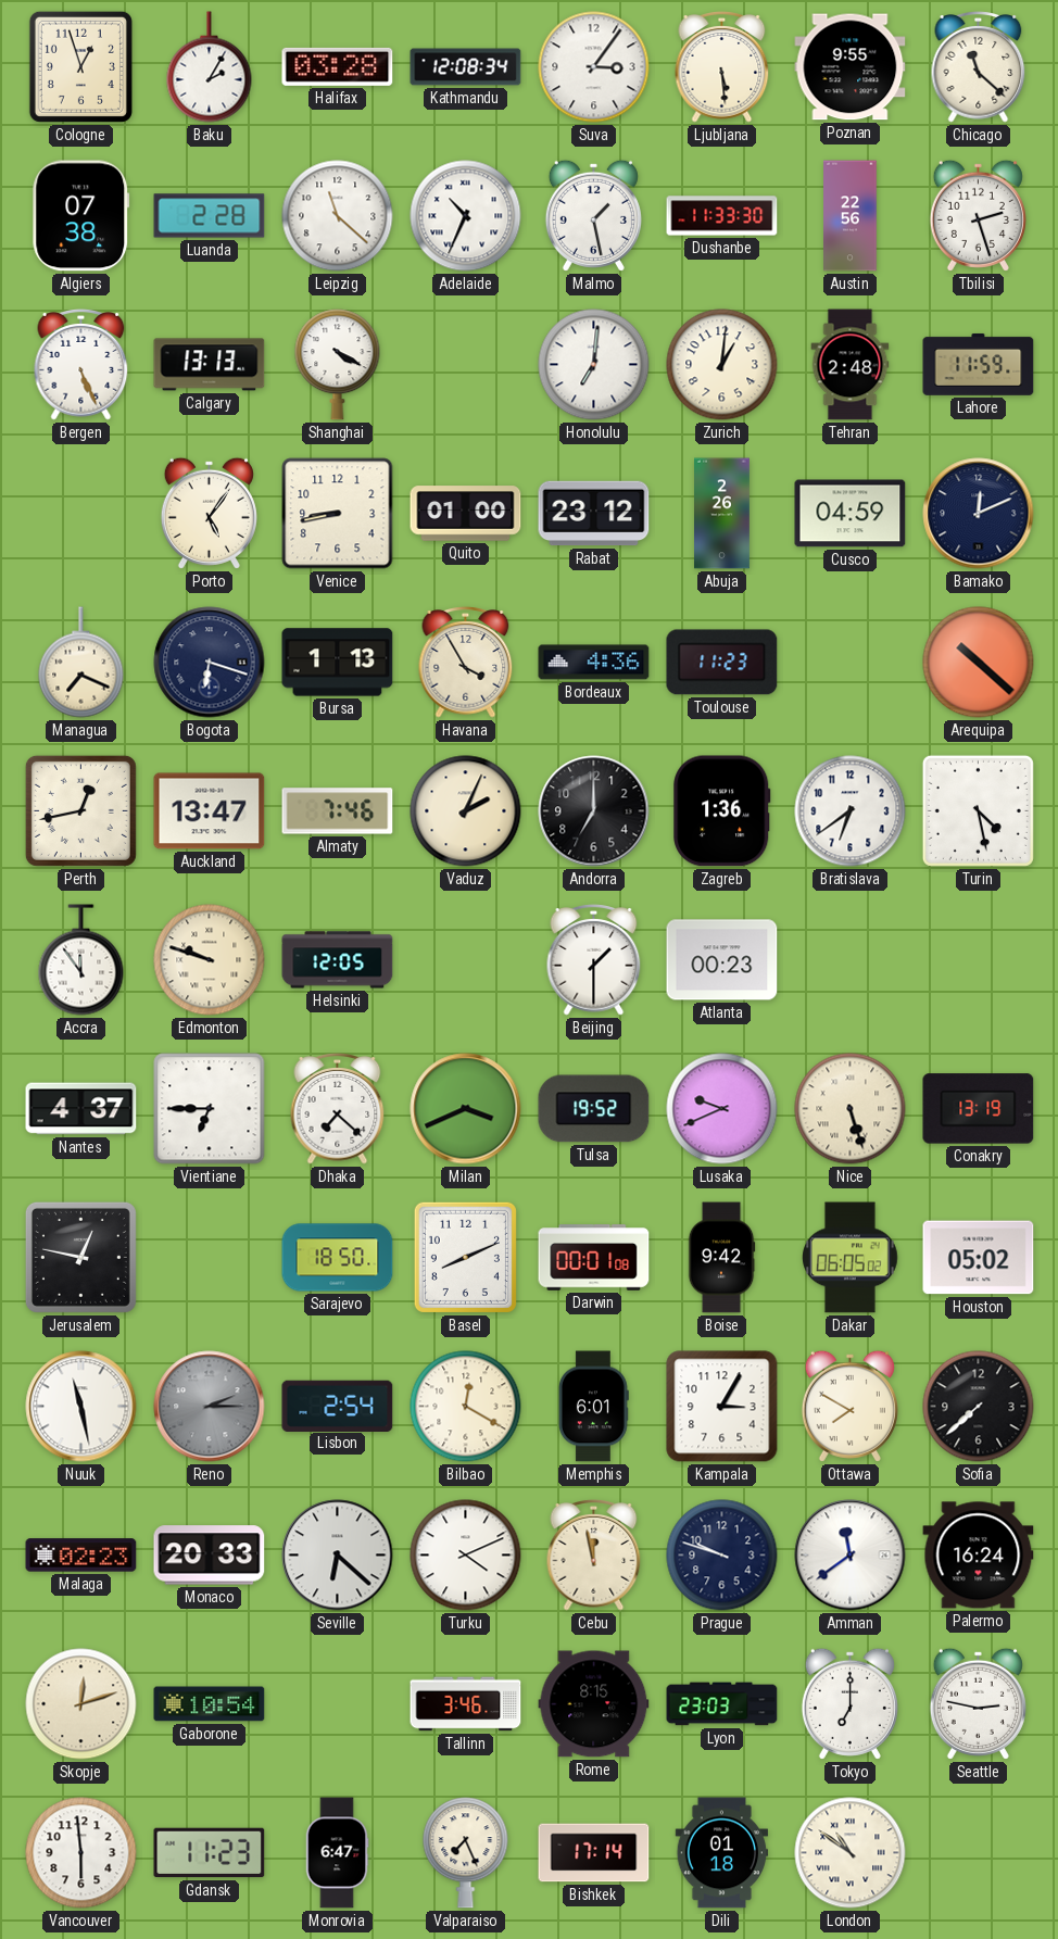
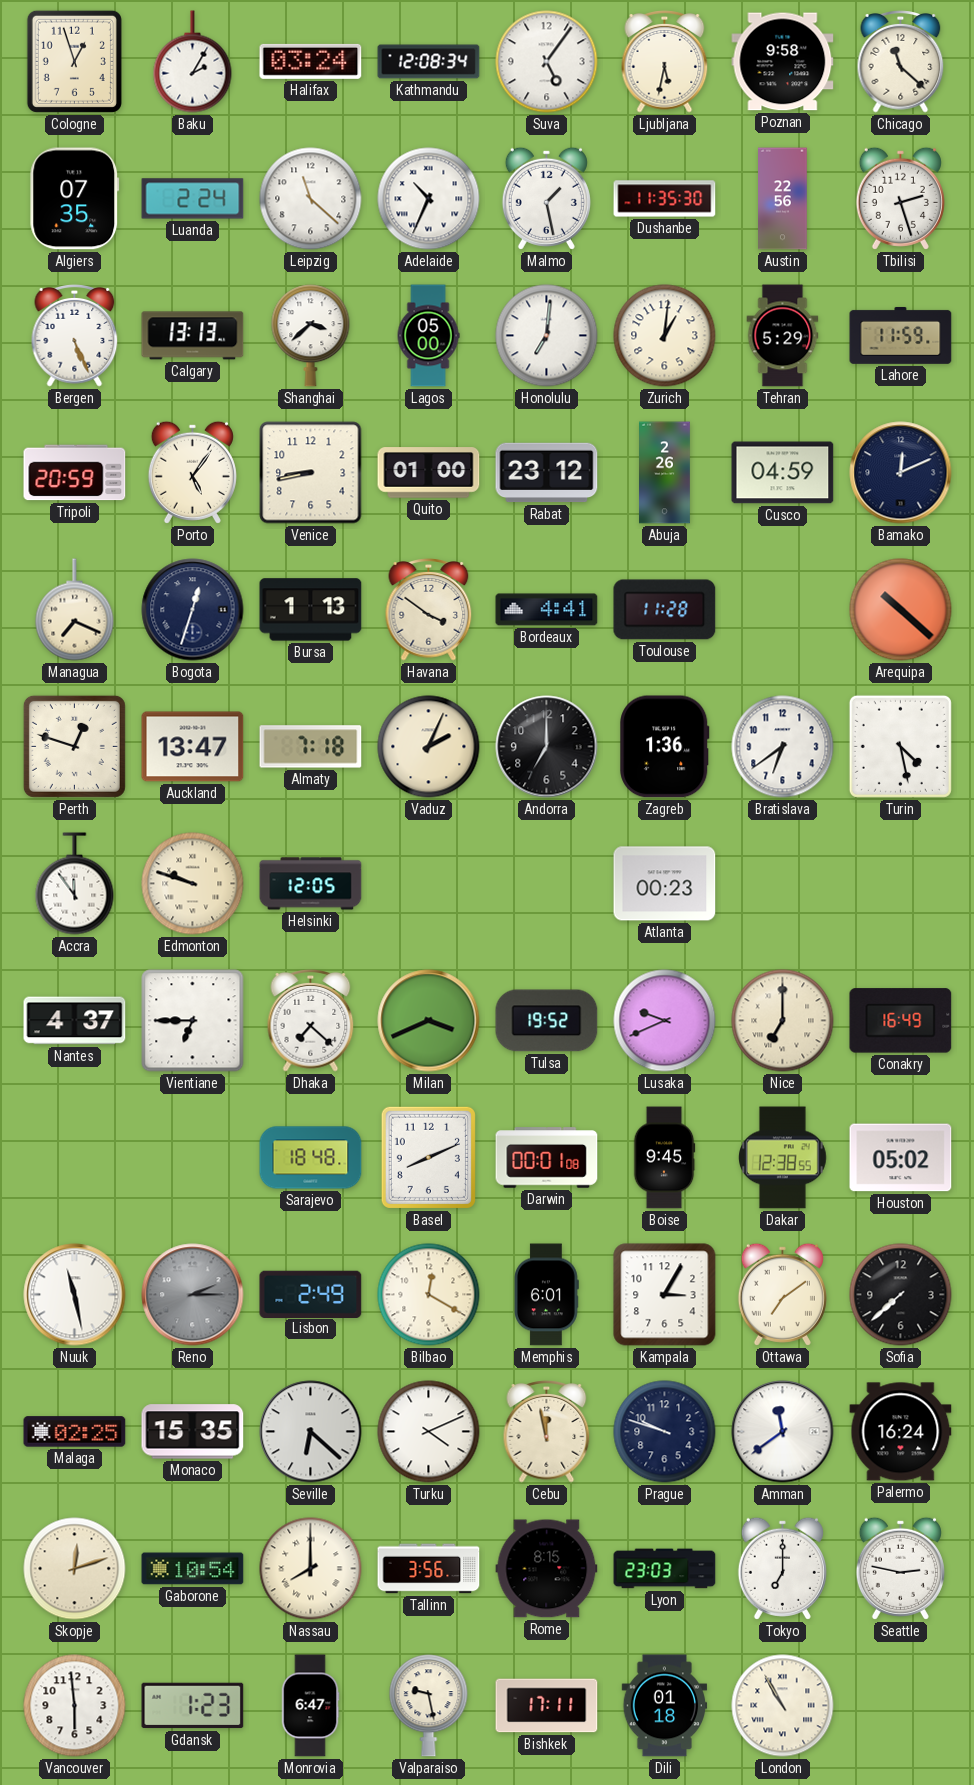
Halifax: 03:28 -> 03:24
Suva: 3:06 -> 5:06
Ljubljana: 5:29 -> 5:32
Poznan: 9:55 -> 9:58
Algiers: 07:38 -> 07:35
Luanda: 2:28 -> 2:24
Dushanbe: 11:33 -> 11:35
Shanghai: 4:20 -> 3:38
Lagos: none -> 05:00
Tehran: 2:48 -> 5:29
Tripoli: none -> 20:59
Bogota: 6:18 -> 12:33
Havana: 3:55 -> 3:51
Bordeaux: 4:36 -> 4:41
Toulouse: 11:23 -> 11:28
Perth: 12:43 -> 12:48
Almaty: 7:46 -> 7:18
Beijing: 1:30 -> none
Nice: 5:27 -> 7:00
Conakry: 13:19 -> 16:49
Jerusalem: 12:47 -> none
Sarajevo: 18:50 -> 18:48
Boise: 9:42 -> 9:45
Dakar: 06:05 -> 12:38
Lisbon: 2:54 -> 2:49
Ottawa: 7:50 -> 7:09
Malaga: 02:23 -> 02:25
Monaco: 20:33 -> 15:35
Nassau: none -> 8:00
Tallinn: 3:46 -> 3:56
Gdansk: 11:23 -> 1:23
Valparaiso: 7:26 -> 9:28
Bishkek: 17:14 -> 17:11
London: 10:51 -> 10:55
